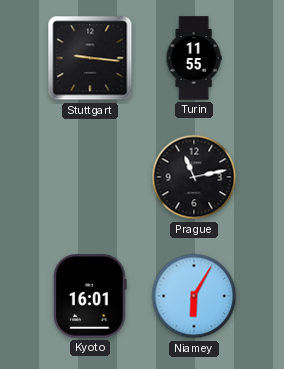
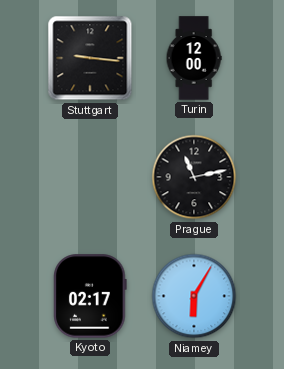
Turin: 11:55 -> 12:00
Kyoto: 16:01 -> 02:17
